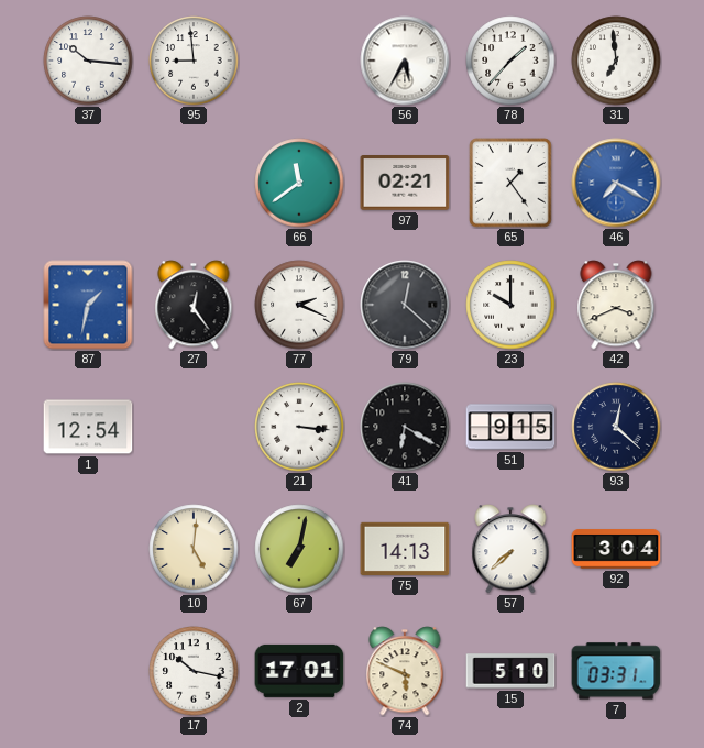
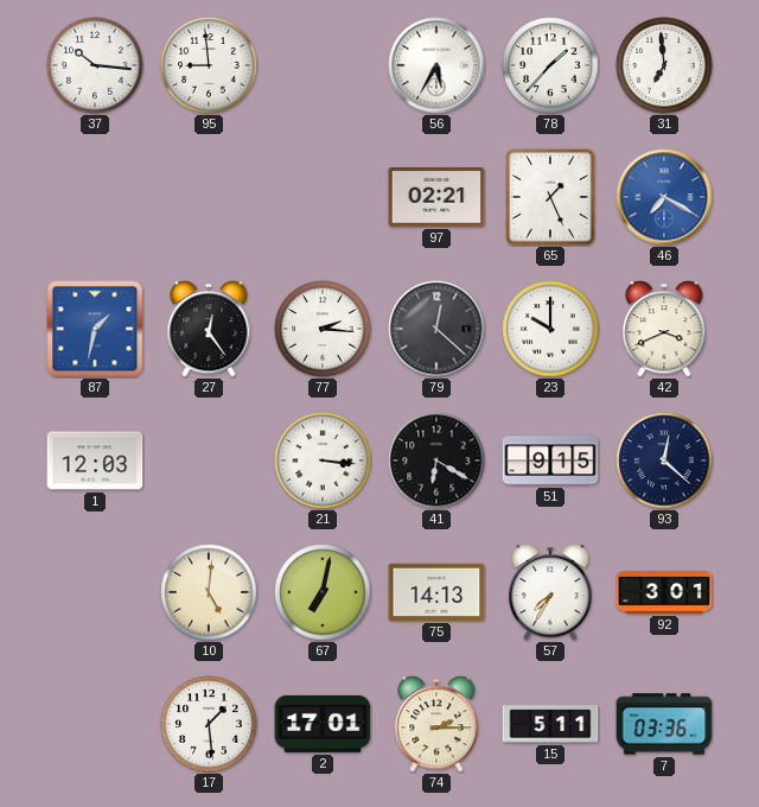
66: 11:39 -> none
65: 1:24 -> 1:26
77: 2:19 -> 2:16
1: 12:54 -> 12:03
57: 7:38 -> 7:35
92: 3:04 -> 3:01
17: 10:17 -> 1:29
74: 5:49 -> 2:15
15: 5:10 -> 5:11
7: 03:31 -> 03:36
